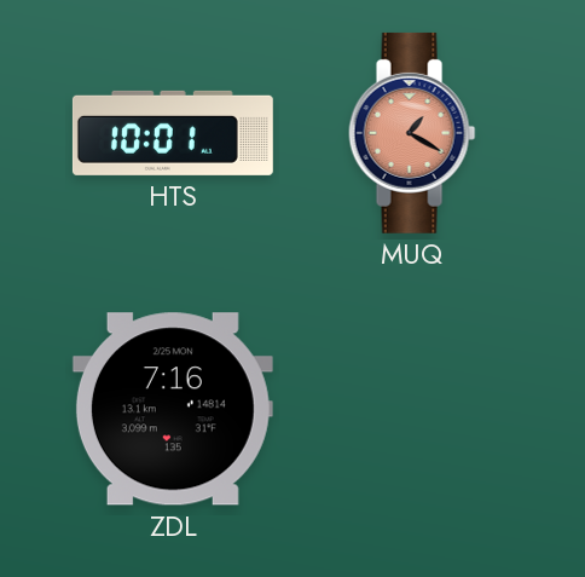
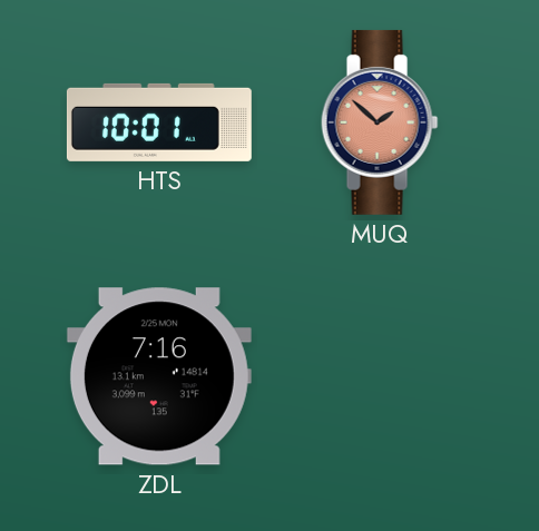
MUQ: 1:20 -> 1:52
